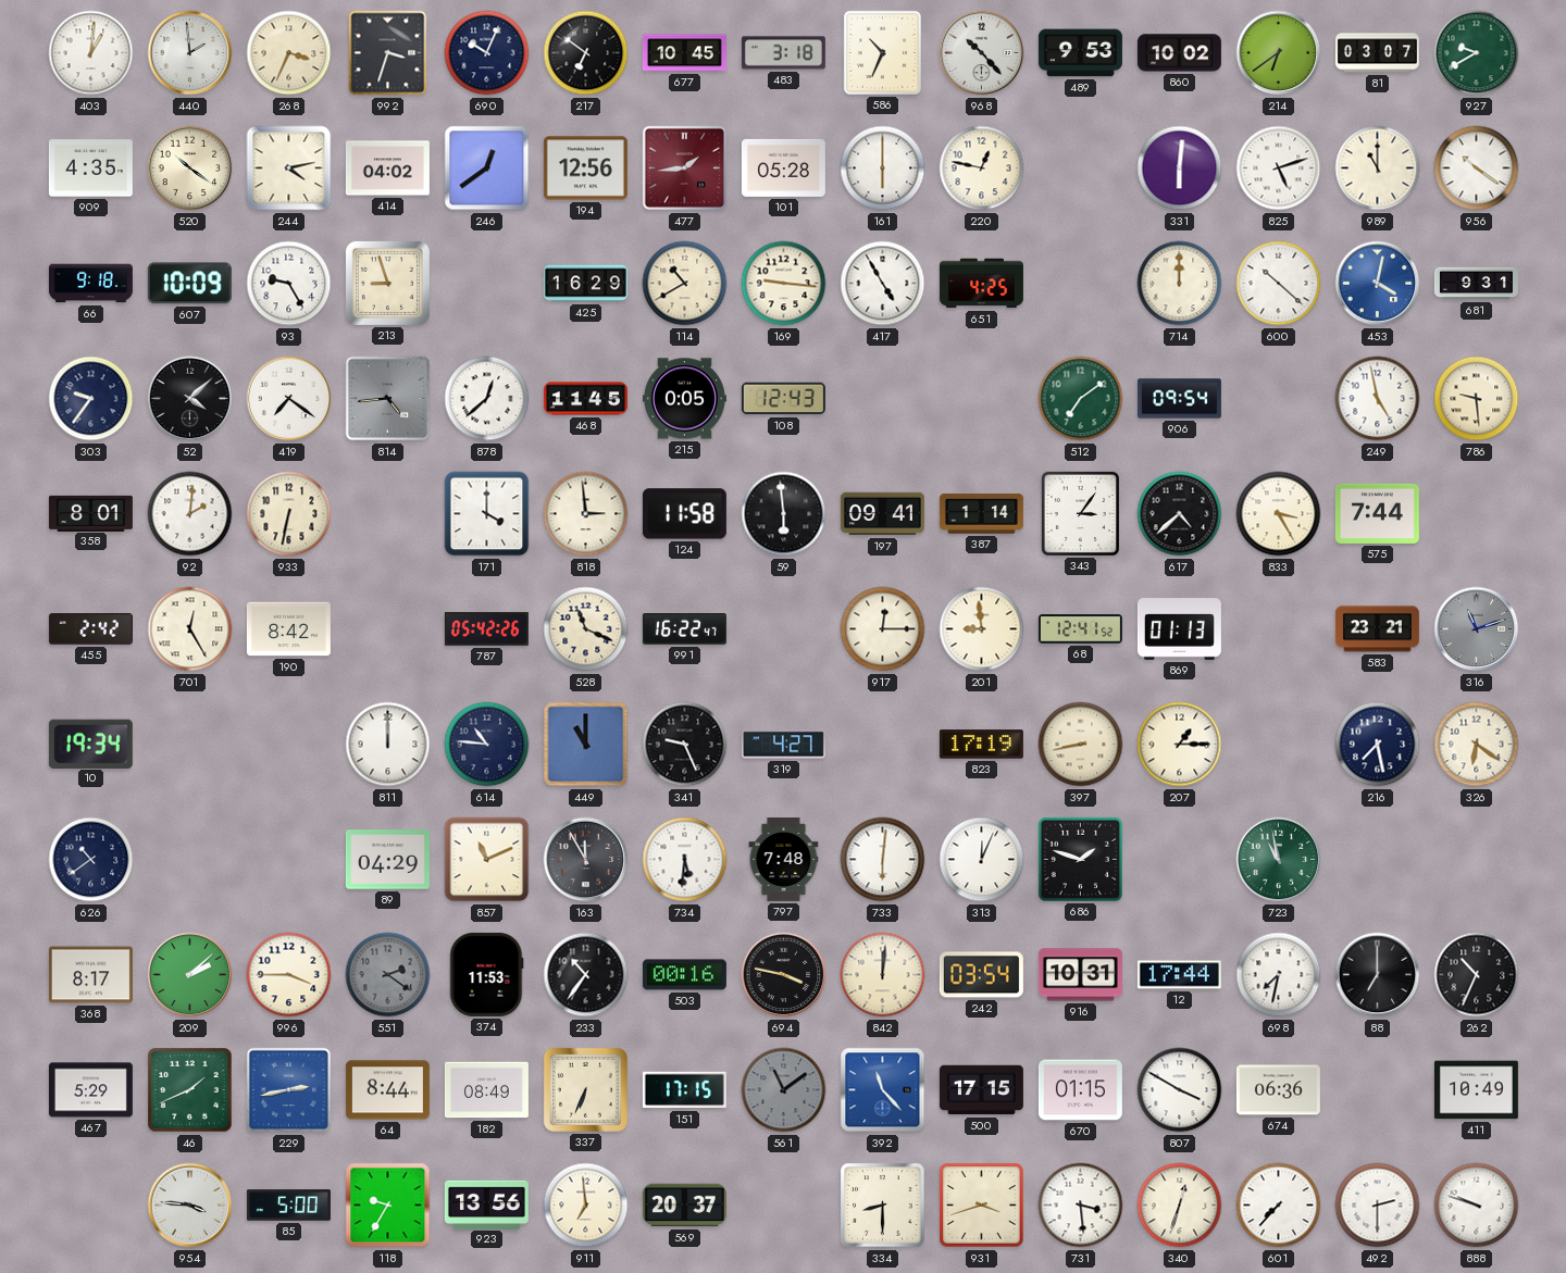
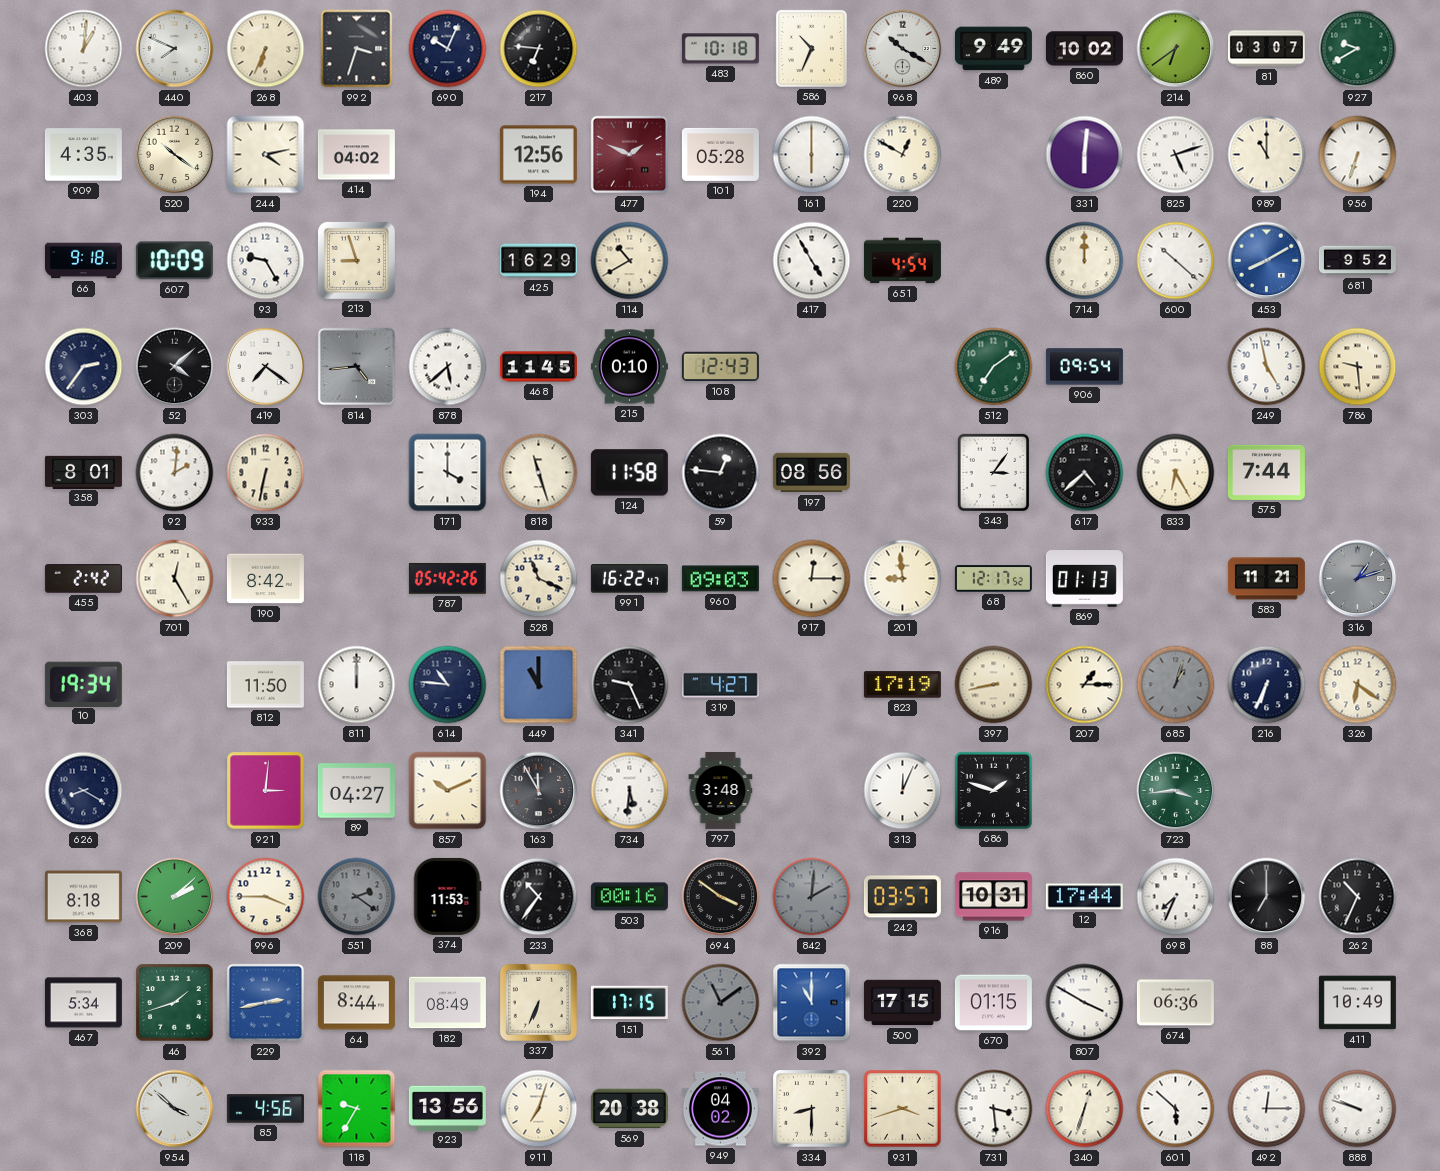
440: 1:59 -> 7:49
268: 3:34 -> 6:34
217: 6:51 -> 6:46
677: 10:45 -> none
483: 3:18 -> 10:18
968: 10:23 -> 10:20
489: 9:53 -> 9:49
246: 12:39 -> none
477: 1:44 -> 1:49
220: 12:47 -> 12:50
956: 10:21 -> 6:33
169: 9:16 -> none
651: 4:25 -> 4:54
453: 4:02 -> 8:10
681: 9:31 -> 9:52
303: 9:36 -> 2:36
878: 12:38 -> 5:38
215: 0:05 -> 0:10
818: 2:59 -> 11:27
59: 5:59 -> 12:46
197: 09:41 -> 08:56
387: 1:14 -> none
833: 3:25 -> 6:25
960: none -> 09:03
68: 12:41 -> 12:17
583: 23:21 -> 11:21
316: 11:12 -> 1:12
812: none -> 11:50
685: none -> 1:03
216: 7:28 -> 6:34
626: 10:39 -> 8:20
921: none -> 3:01
89: 04:29 -> 04:27
857: 11:11 -> 10:11
797: 7:48 -> 3:48
733: 6:01 -> none
723: 10:58 -> 3:44
368: 8:17 -> 8:18
694: 3:47 -> 3:51
842: 12:01 -> 2:01
842 dial: cream -> grey
242: 03:54 -> 03:57
698: 7:32 -> 7:34
467: 5:29 -> 5:34
46: 1:41 -> 1:42
392: 11:23 -> 11:00
954: 3:46 -> 3:52
85: 5:00 -> 4:56
911: 6:59 -> 7:03
569: 20:37 -> 20:38
949: none -> 04:02
601: 7:37 -> 5:52
492: 2:30 -> 12:15
